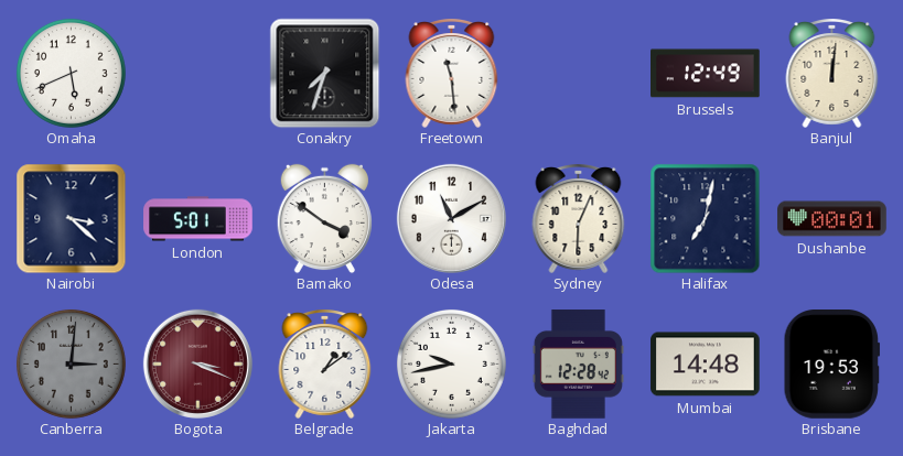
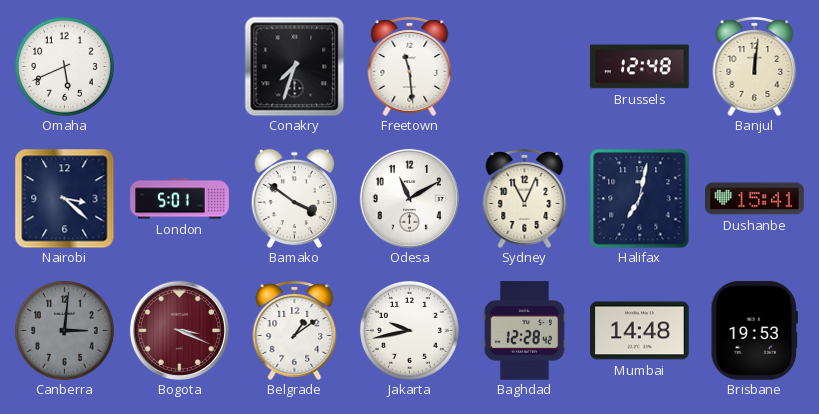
Brussels: 12:49 -> 12:48
Sydney: 6:04 -> 11:04
Dushanbe: 00:01 -> 15:41
